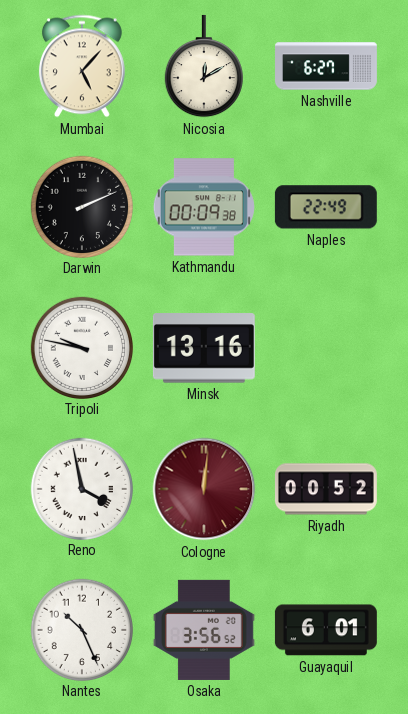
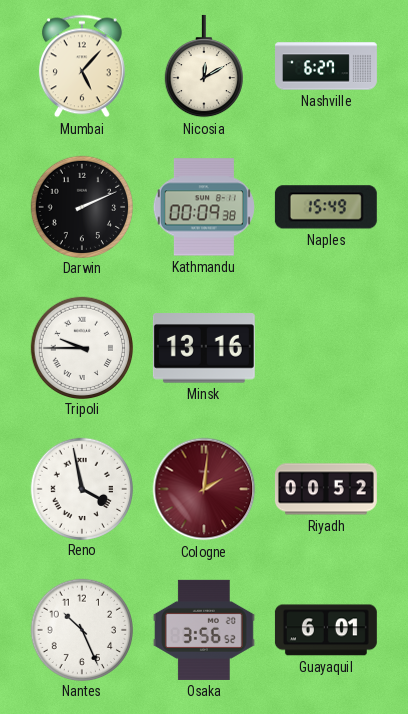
Naples: 22:49 -> 15:49
Tripoli: 9:47 -> 9:45
Cologne: 12:01 -> 2:01
